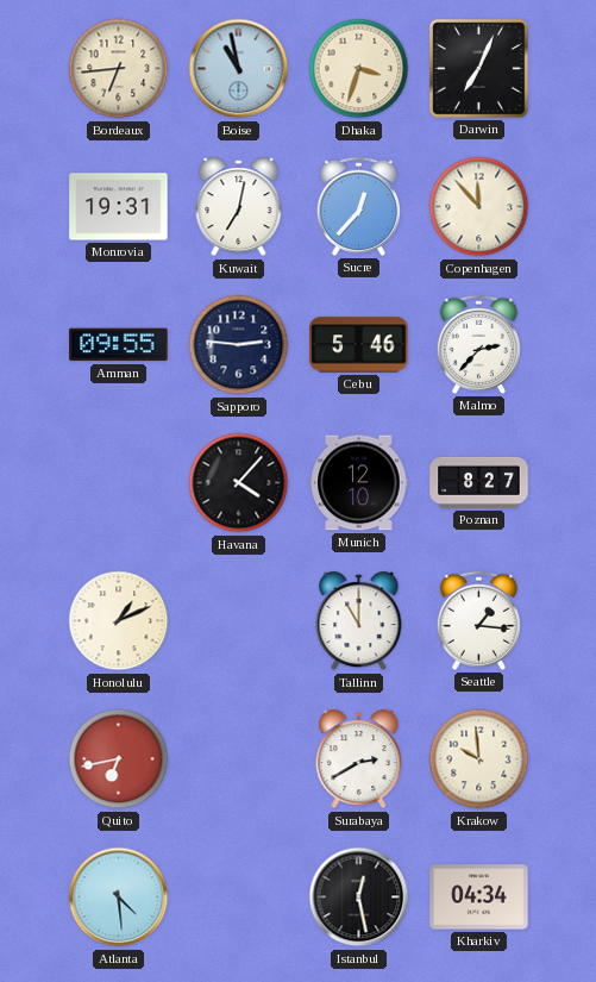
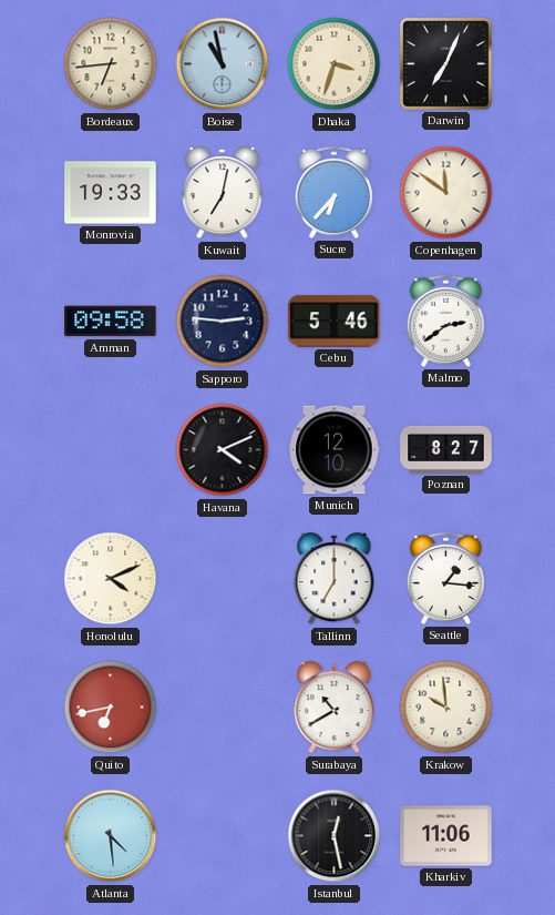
Monrovia: 19:31 -> 19:33
Sucre: 12:37 -> 6:37
Copenhagen: 11:53 -> 11:51
Amman: 09:55 -> 09:58
Malmo: 2:37 -> 2:39
Havana: 4:07 -> 4:11
Honolulu: 1:11 -> 4:11
Tallinn: 11:00 -> 7:00
Surabaya: 2:40 -> 10:40
Kharkiv: 04:34 -> 11:06
